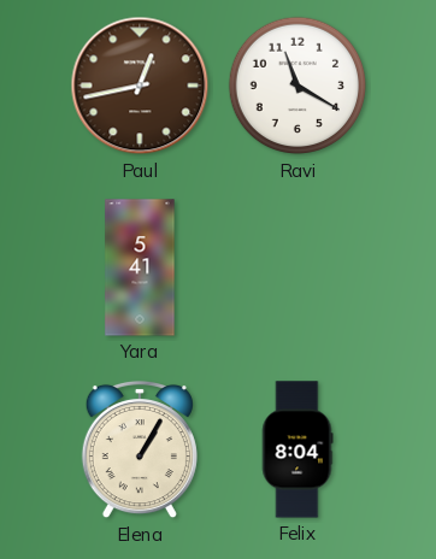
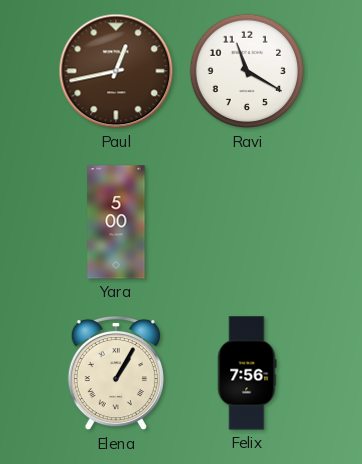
Yara: 5:41 -> 5:00
Felix: 8:04 -> 7:56
